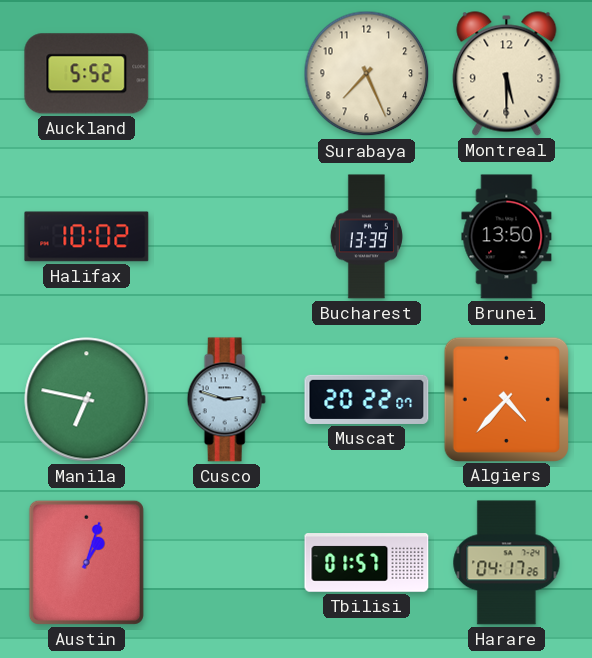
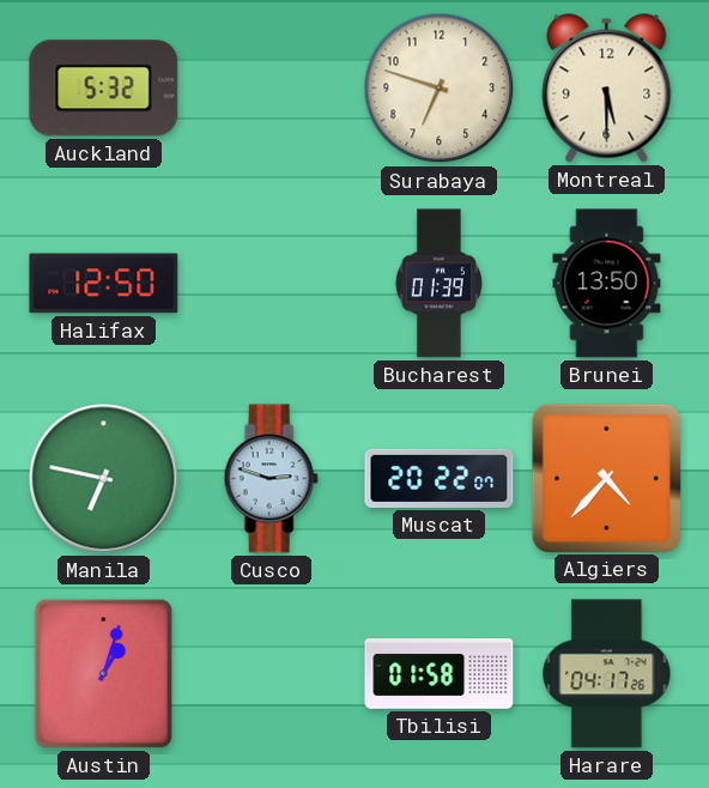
Auckland: 5:52 -> 5:32
Surabaya: 7:26 -> 6:48
Halifax: 10:02 -> 12:50
Bucharest: 13:39 -> 01:39
Tbilisi: 01:57 -> 01:58
